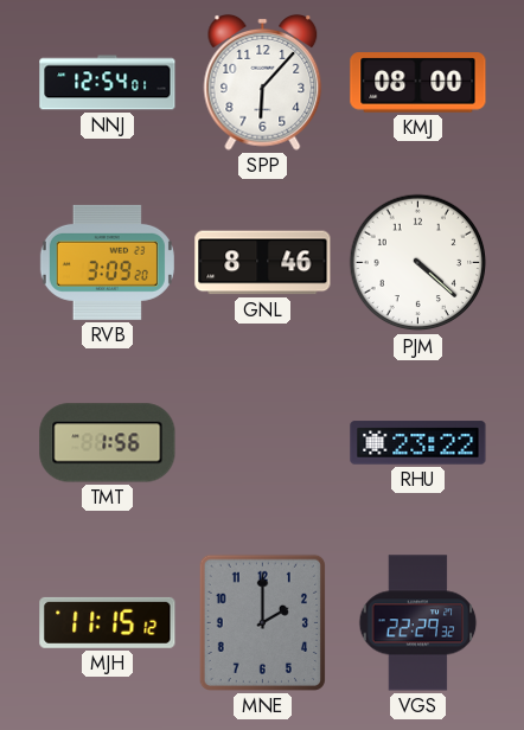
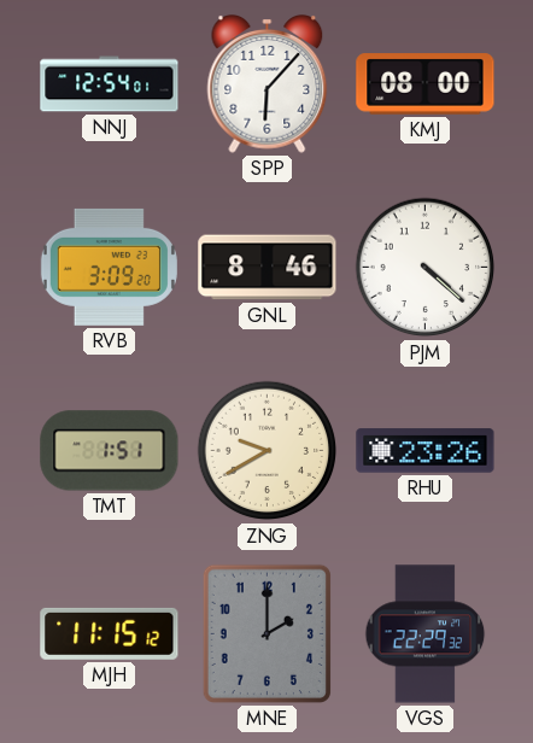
TMT: 1:56 -> 1:51
ZNG: none -> 9:40
RHU: 23:22 -> 23:26
